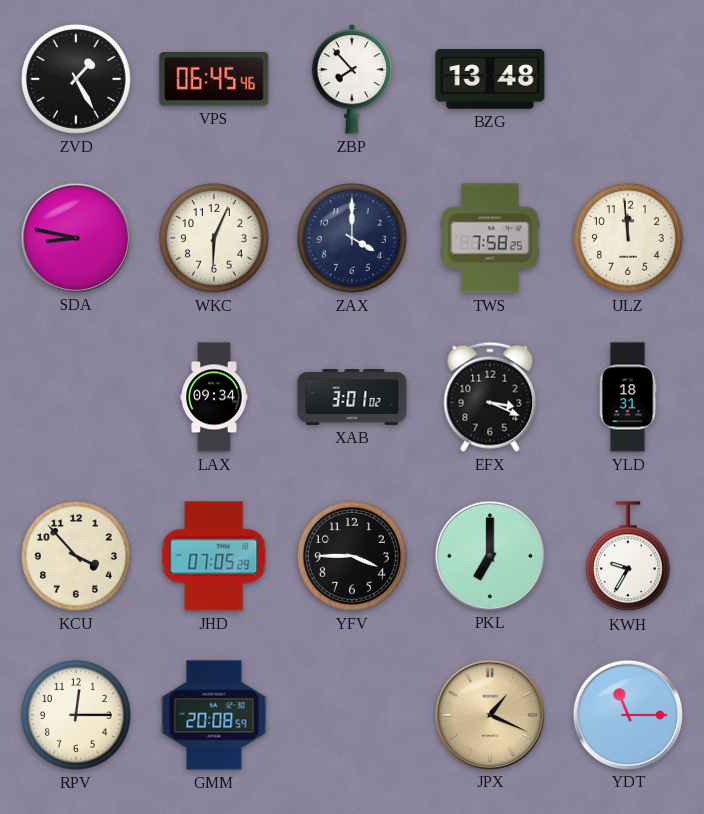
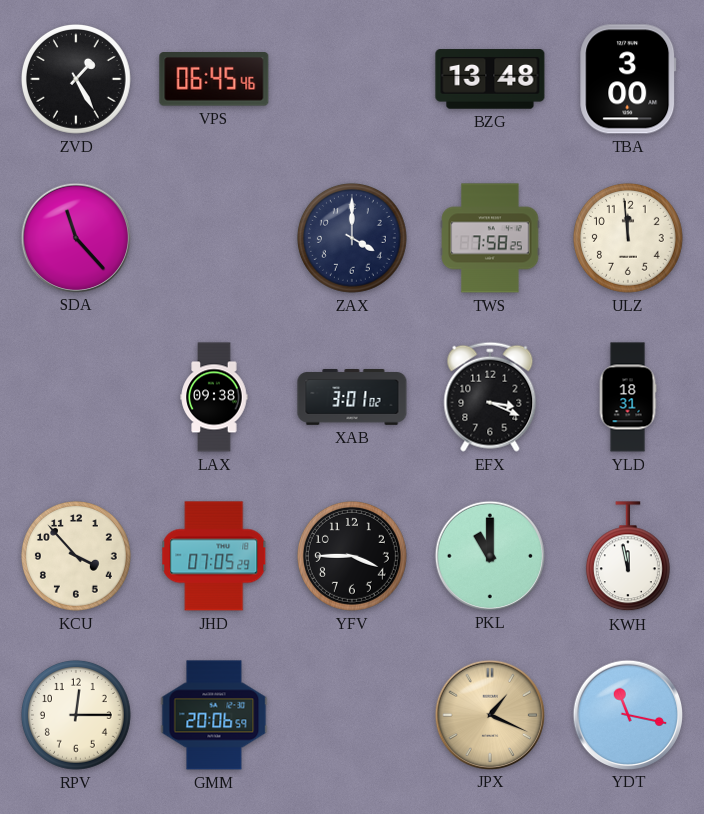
ZBP: 7:53 -> none
TBA: none -> 3:00
SDA: 8:47 -> 11:23
WKC: 6:04 -> none
LAX: 09:34 -> 09:38
PKL: 7:00 -> 11:00
KWH: 9:35 -> 11:58
GMM: 20:08 -> 20:06
YDT: 11:15 -> 11:17
